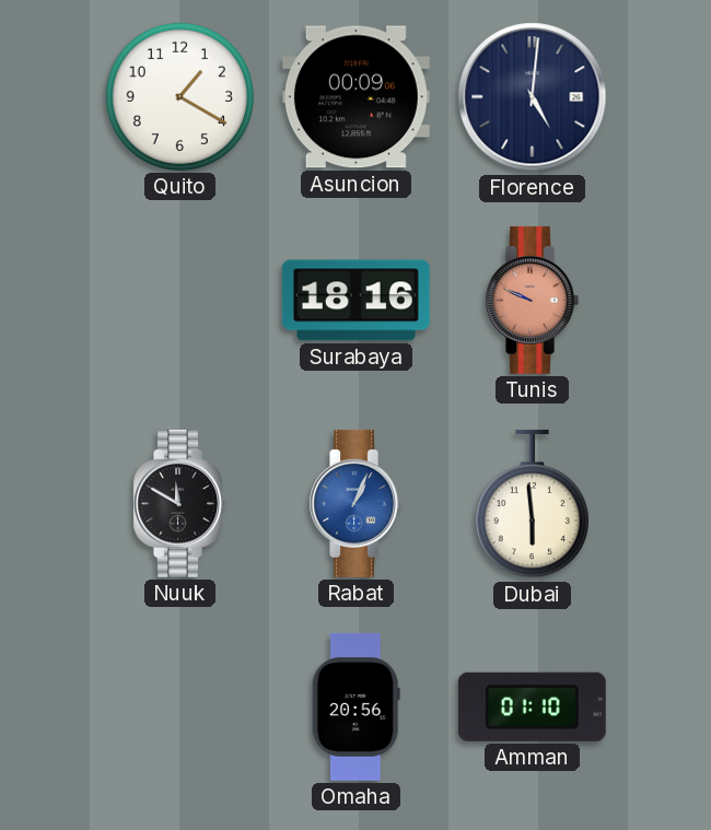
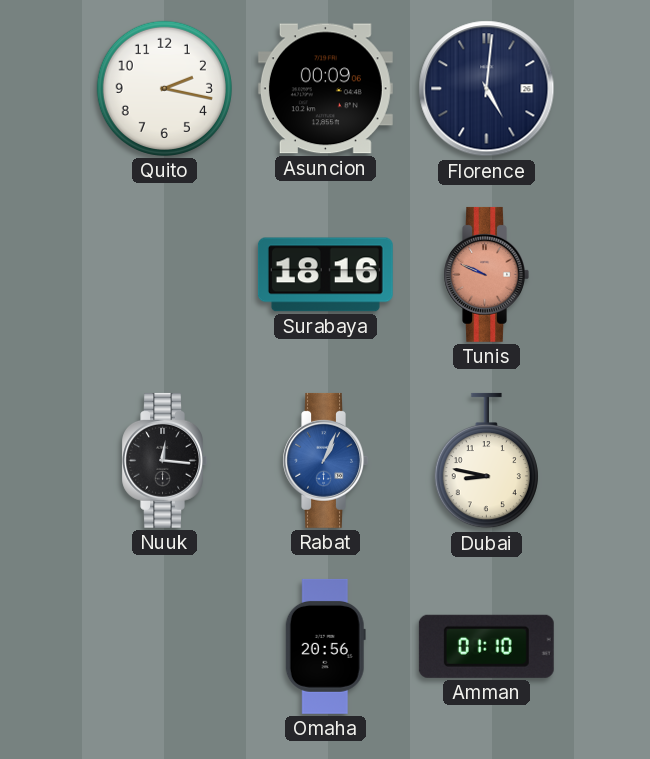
Quito: 1:20 -> 2:17
Nuuk: 11:50 -> 12:16
Dubai: 5:59 -> 8:47
